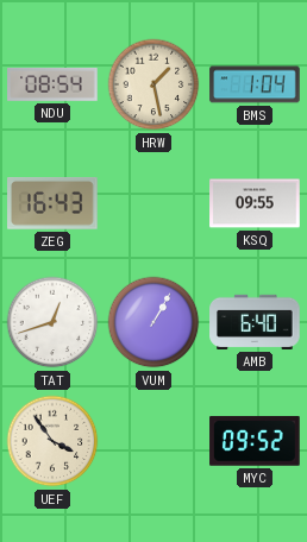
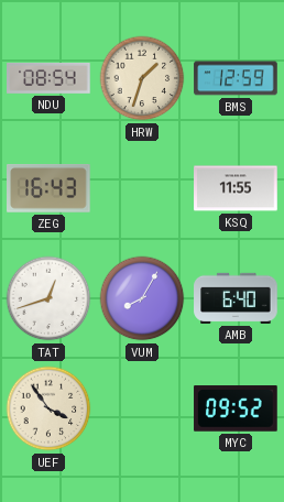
HRW: 1:28 -> 1:33
BMS: 1:04 -> 12:59
KSQ: 09:55 -> 11:55
VUM: 1:05 -> 8:05
